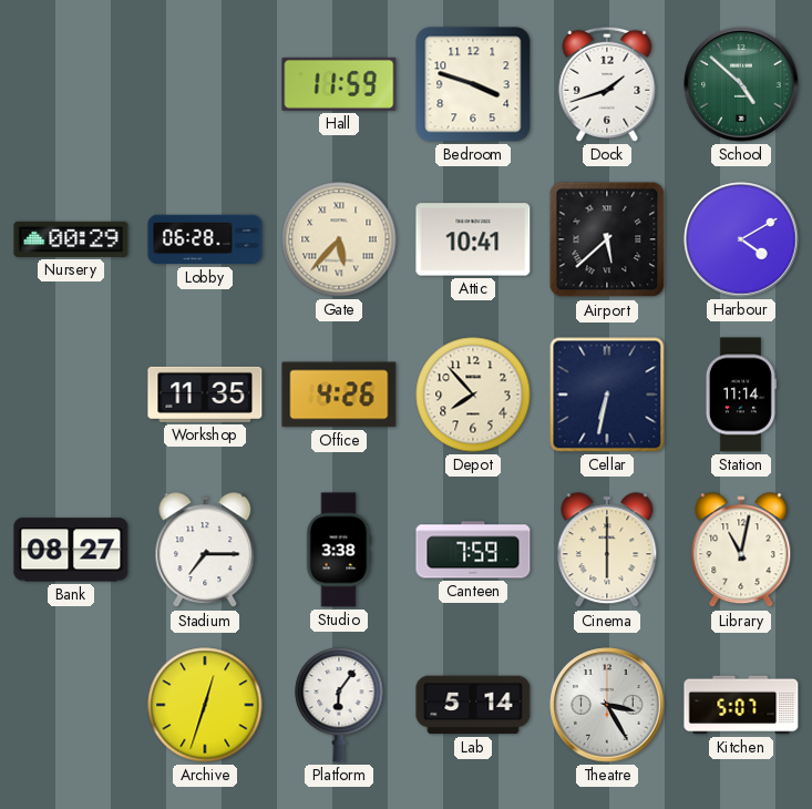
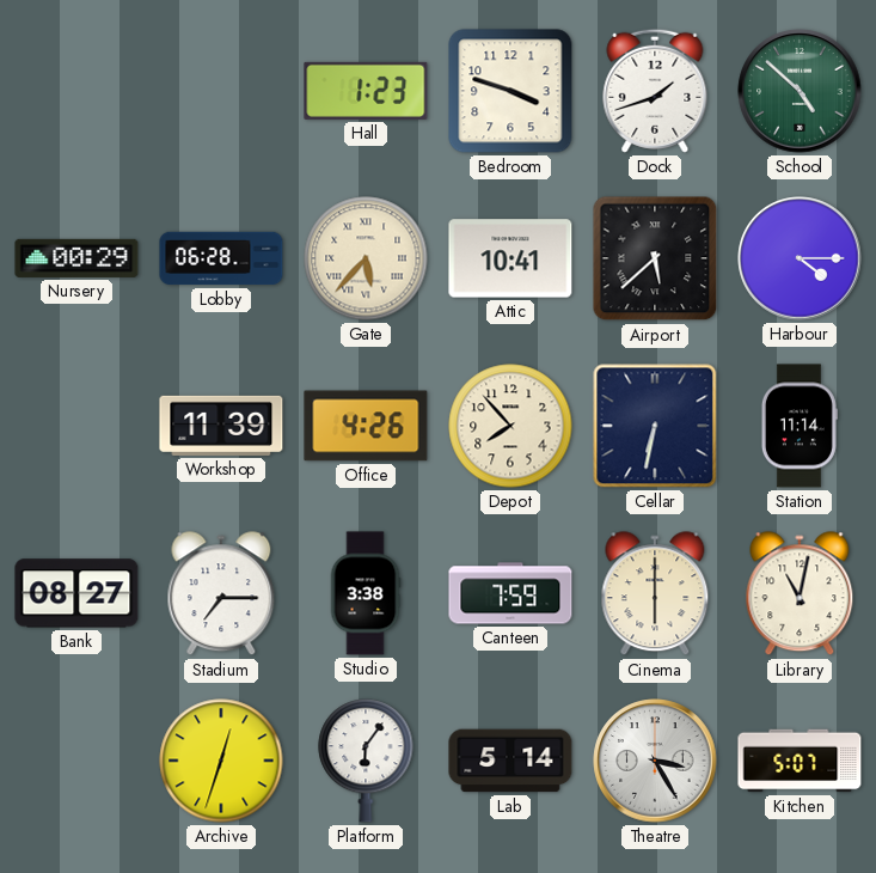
Hall: 11:59 -> 1:23
Harbour: 4:10 -> 4:15
Workshop: 11:35 -> 11:39
